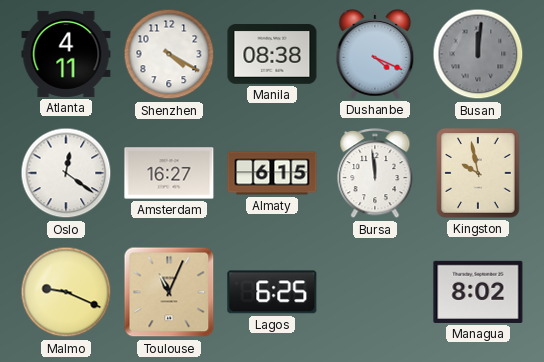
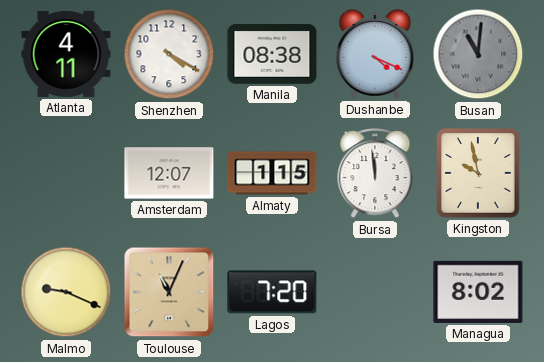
Busan: 12:01 -> 11:01
Oslo: 12:21 -> none
Amsterdam: 16:27 -> 12:07
Almaty: 6:15 -> 1:15
Lagos: 6:25 -> 7:20
